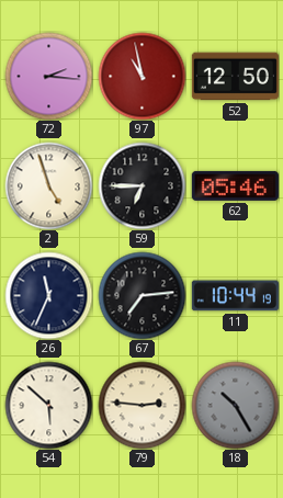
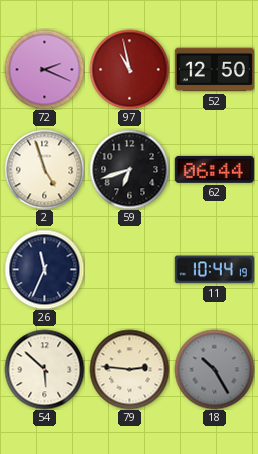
72: 2:16 -> 2:19
59: 6:45 -> 6:42
62: 05:46 -> 06:44
67: 7:14 -> none
